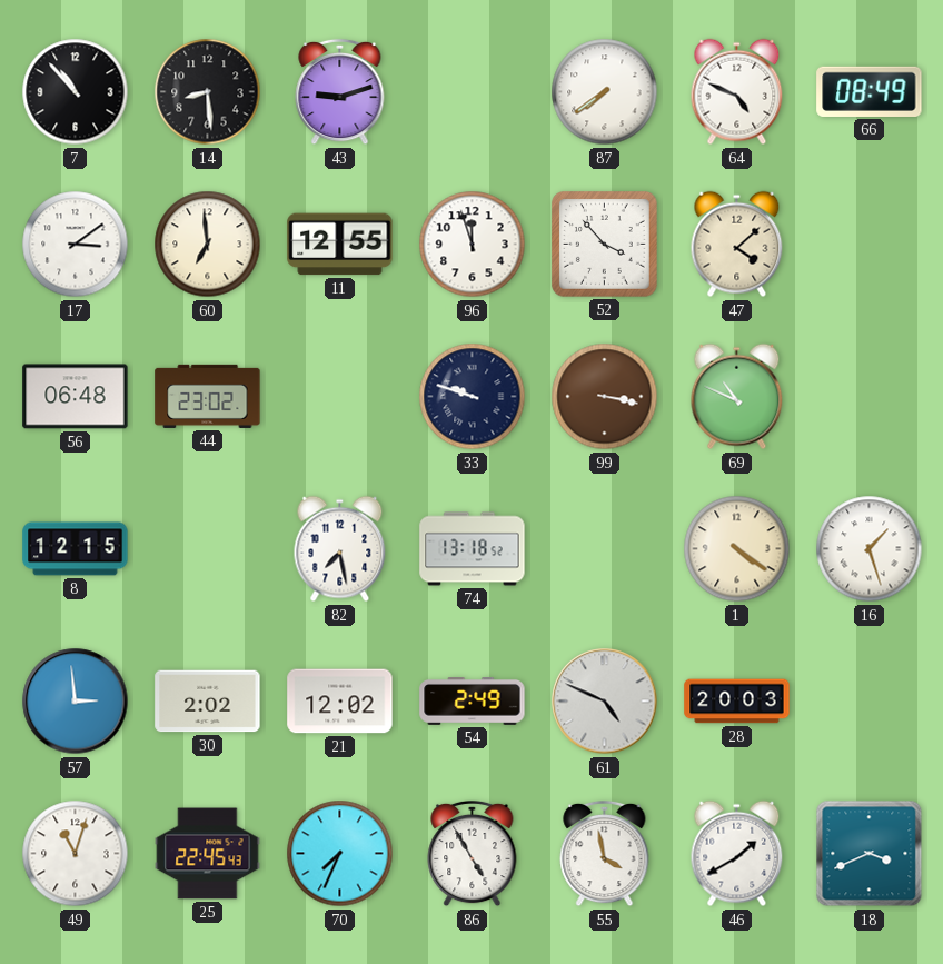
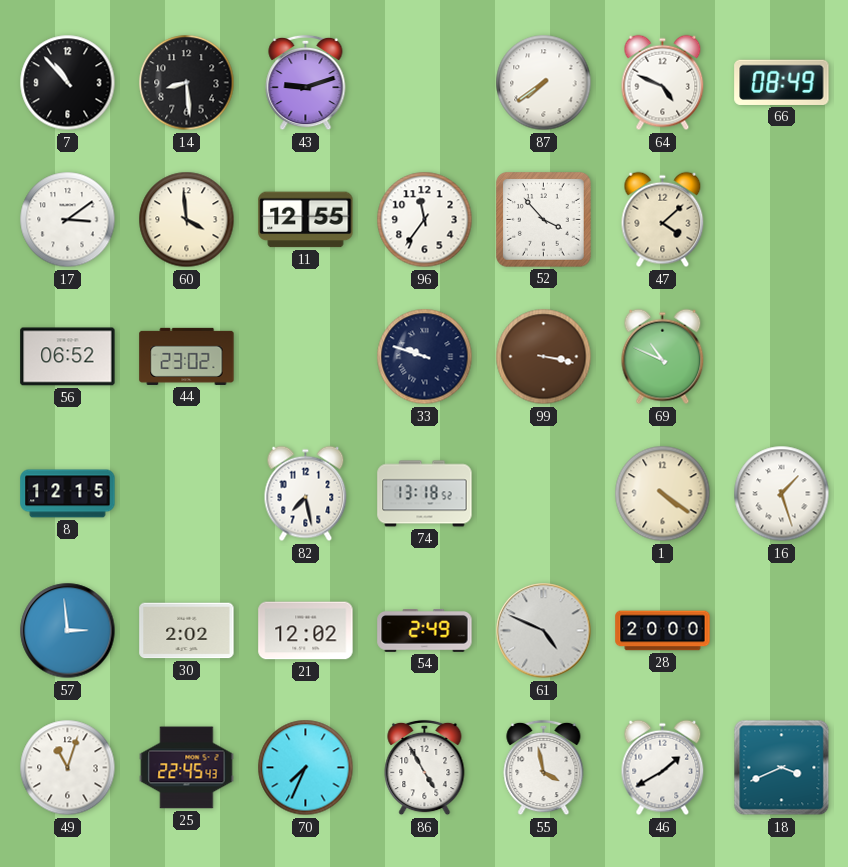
60: 6:59 -> 3:59
96: 11:57 -> 11:36
56: 06:48 -> 06:52
28: 20:03 -> 20:00
